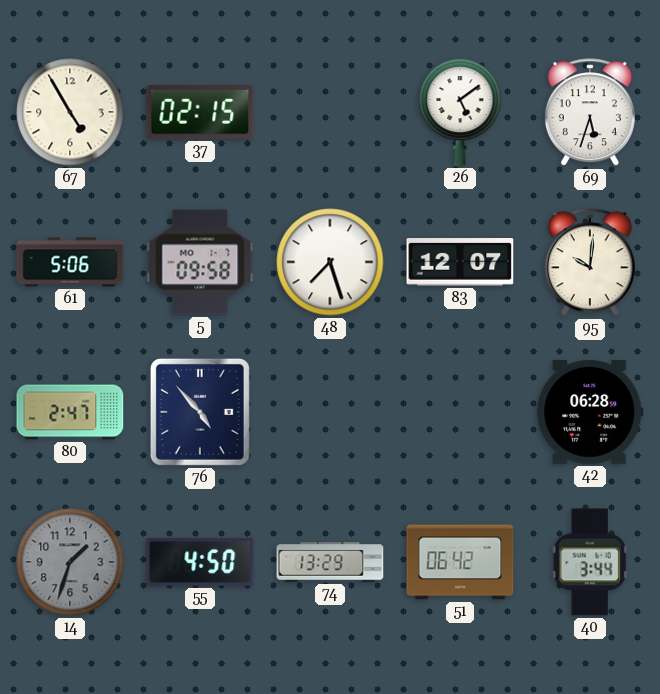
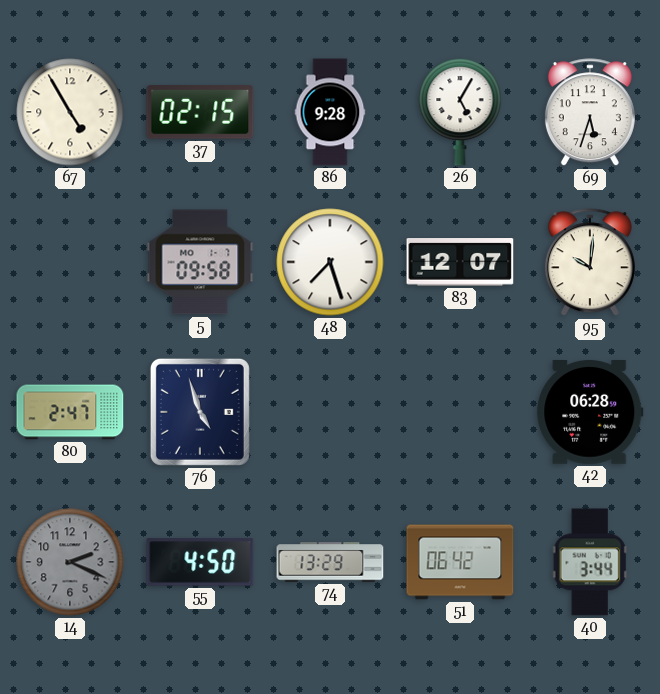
86: none -> 9:28
26: 5:09 -> 5:05
61: 5:06 -> none
76: 4:53 -> 4:57
14: 1:33 -> 2:19
